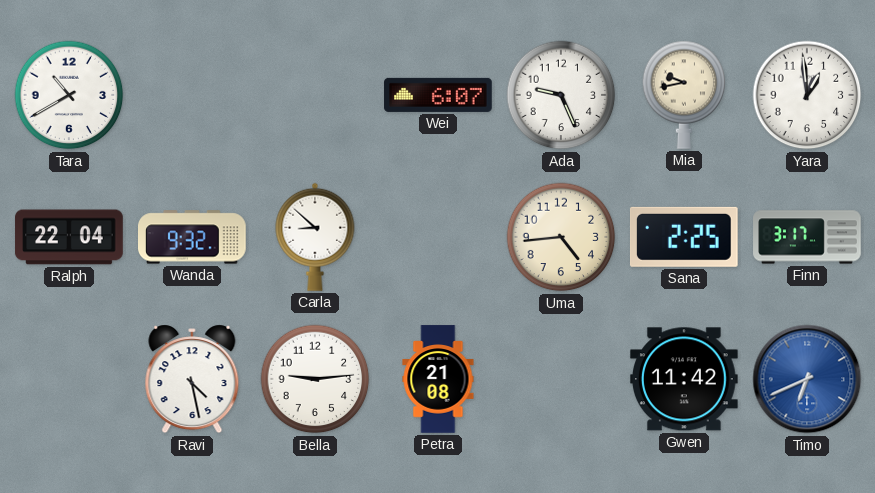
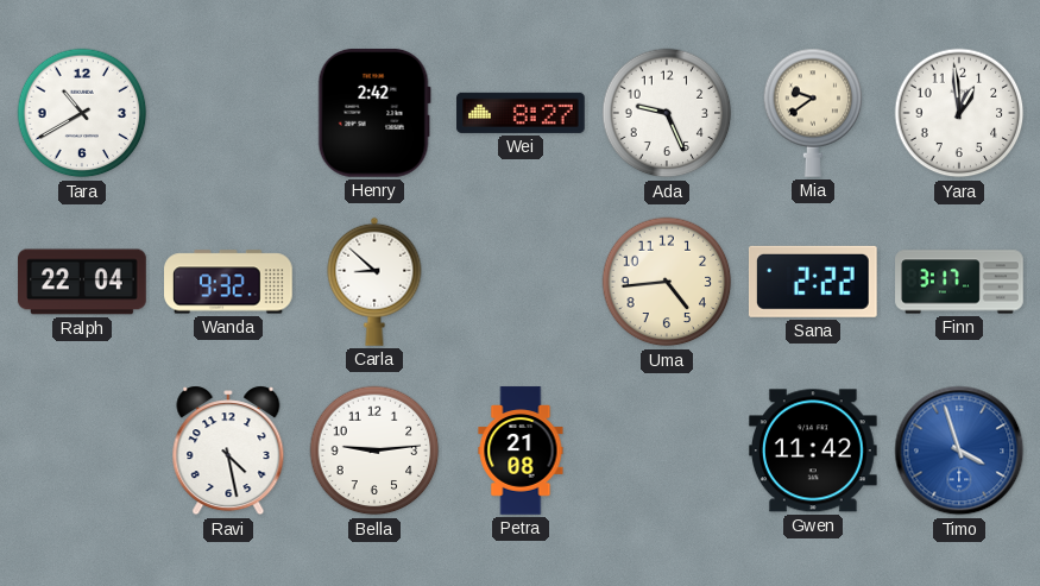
Henry: none -> 2:42
Wei: 6:07 -> 8:27
Mia: 9:43 -> 9:39
Sana: 2:25 -> 2:22
Timo: 6:41 -> 3:57
